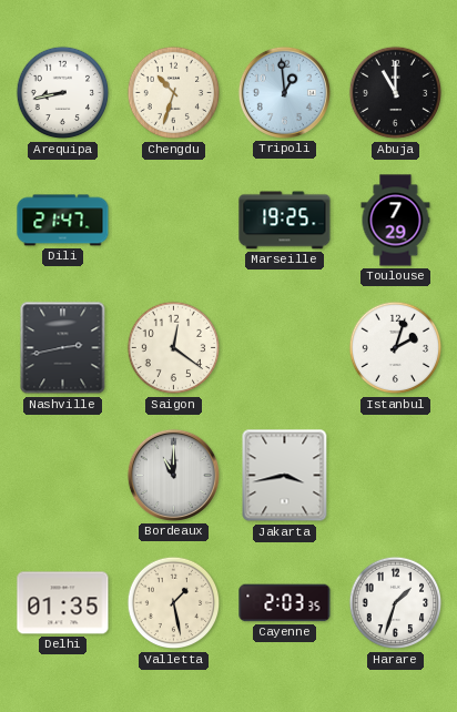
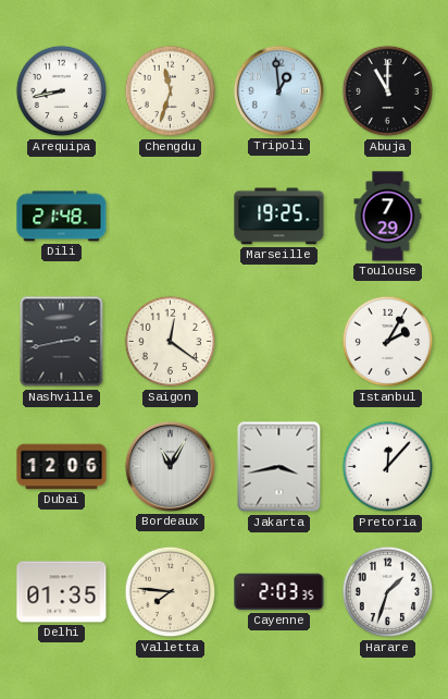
Chengdu: 10:33 -> 11:33
Dili: 21:47 -> 21:48
Istanbul: 2:03 -> 2:05
Dubai: none -> 12:06
Bordeaux: 11:00 -> 11:05
Pretoria: none -> 12:07
Valletta: 1:28 -> 7:46
